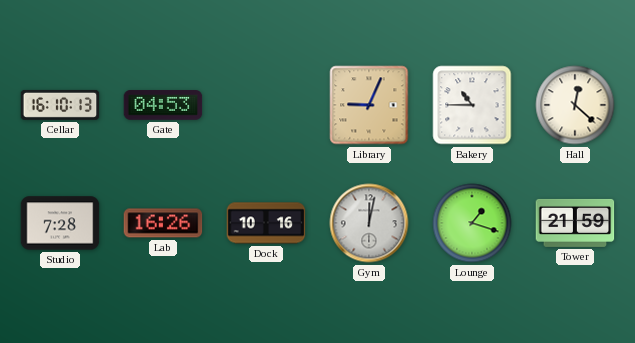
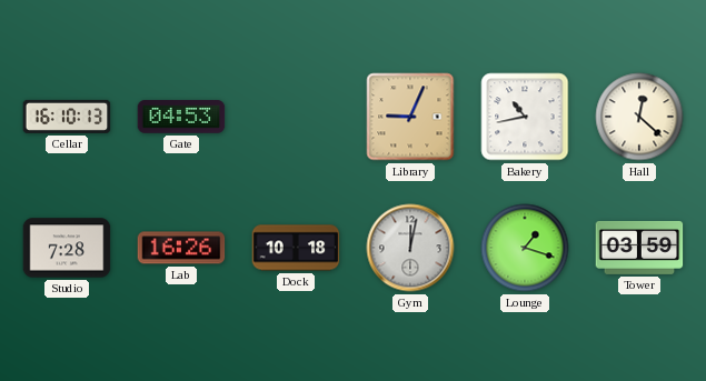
Bakery: 10:45 -> 10:43
Dock: 10:16 -> 10:18
Tower: 21:59 -> 03:59
